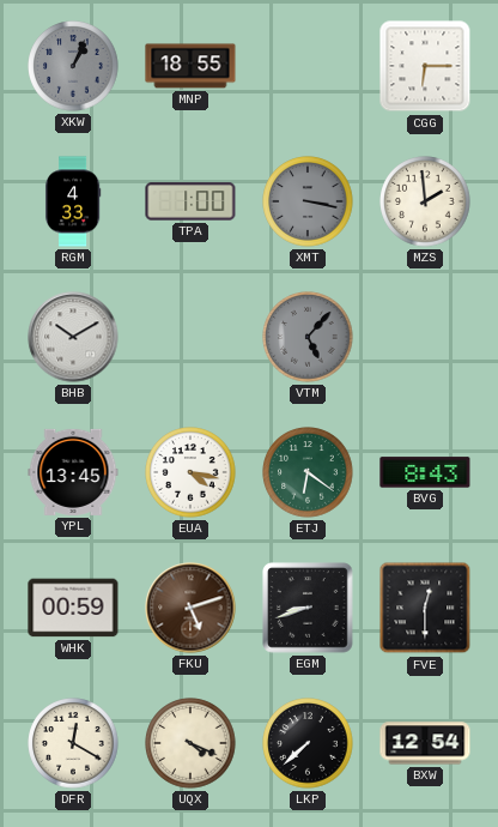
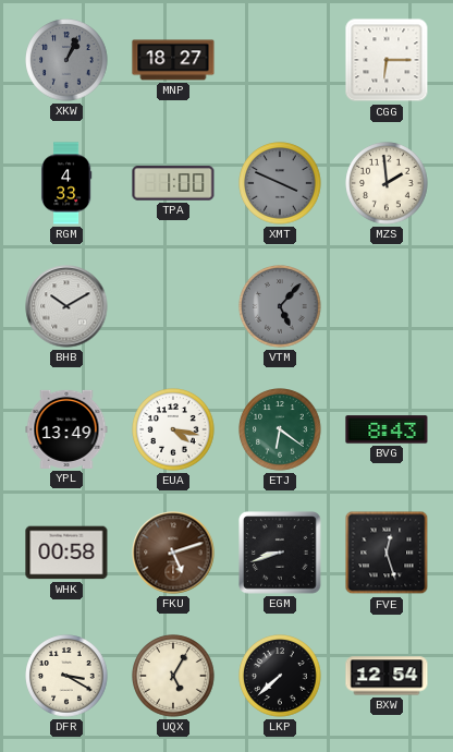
MNP: 18:55 -> 18:27
XMT: 3:17 -> 3:49
YPL: 13:45 -> 13:49
WHK: 00:59 -> 00:58
FVE: 12:30 -> 12:27
DFR: 12:20 -> 3:20
UQX: 4:19 -> 5:05
